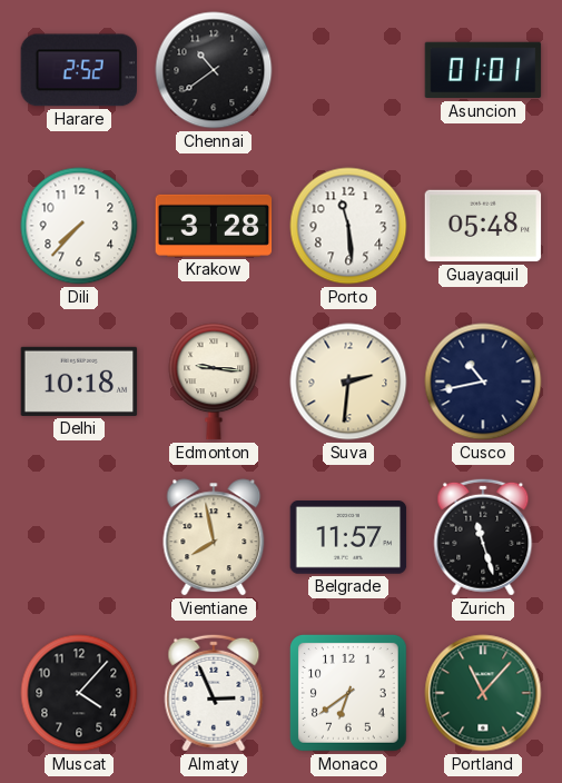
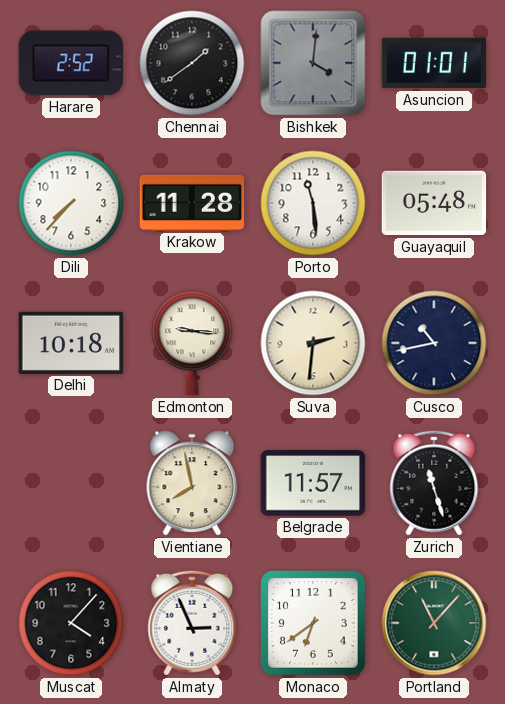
Chennai: 10:39 -> 1:39
Bishkek: none -> 4:01
Krakow: 3:28 -> 11:28
